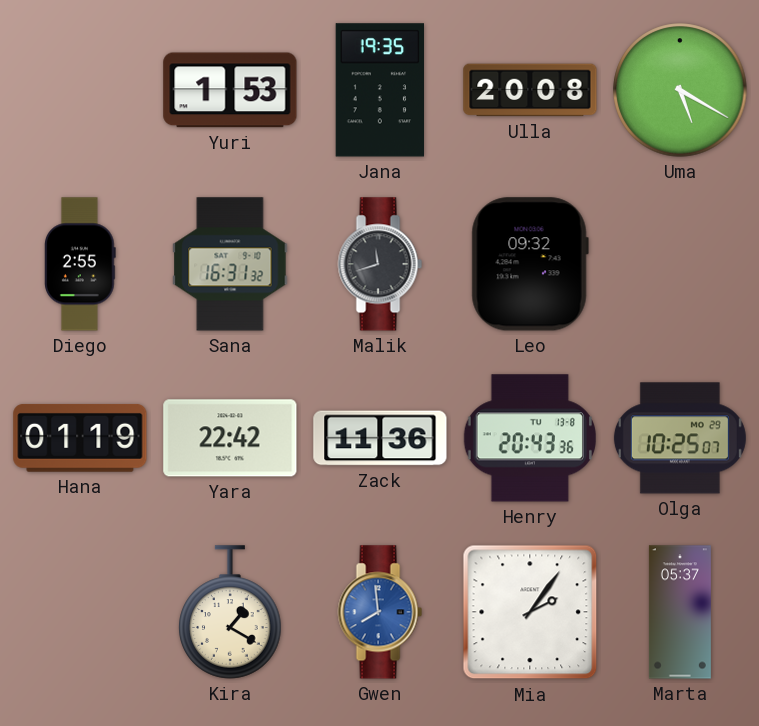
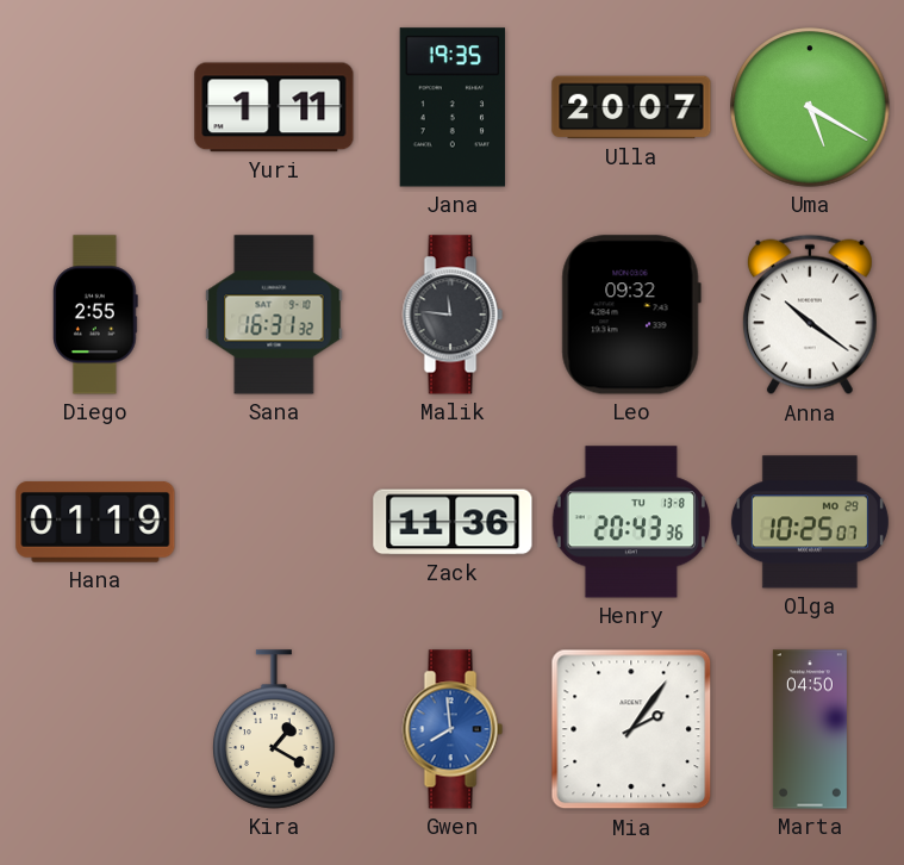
Yuri: 1:53 -> 1:11
Ulla: 20:08 -> 20:07
Malik: 11:42 -> 11:46
Anna: none -> 10:21
Yara: 22:42 -> none
Marta: 05:37 -> 04:50
